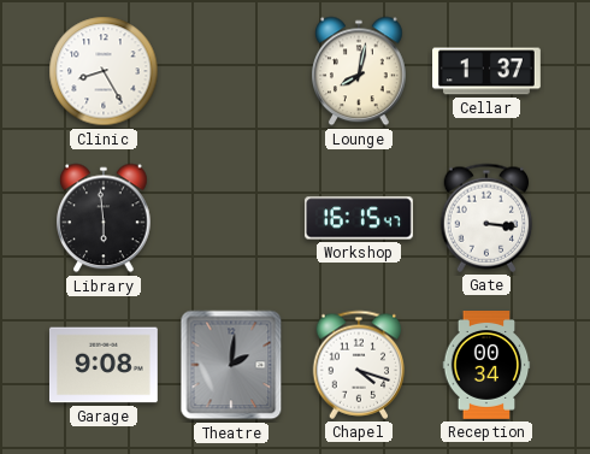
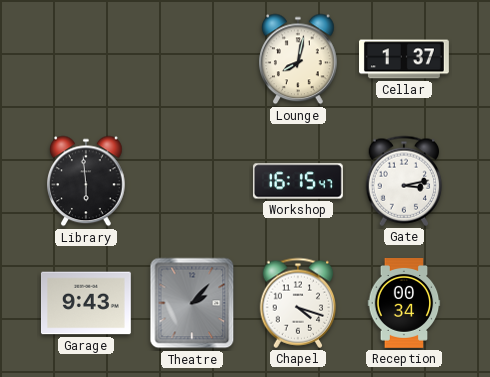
Clinic: 8:25 -> none
Gate: 3:16 -> 3:13
Garage: 9:08 -> 9:43
Theatre: 2:01 -> 2:07
